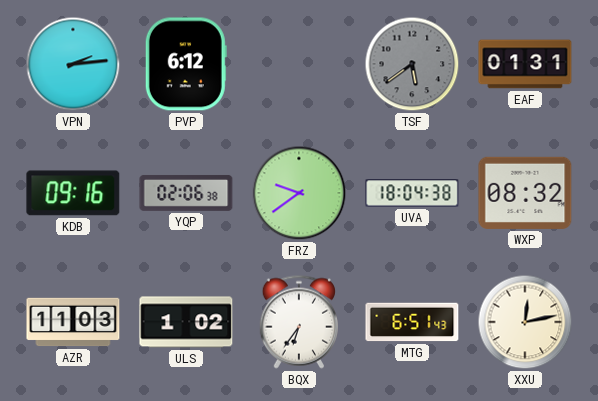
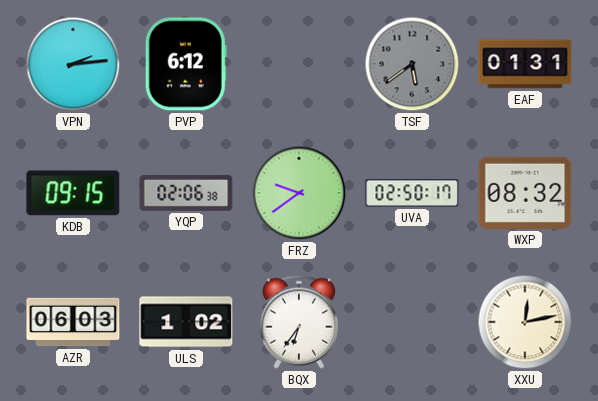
KDB: 09:16 -> 09:15
UVA: 18:04 -> 02:50
AZR: 11:03 -> 06:03
MTG: 6:51 -> none
